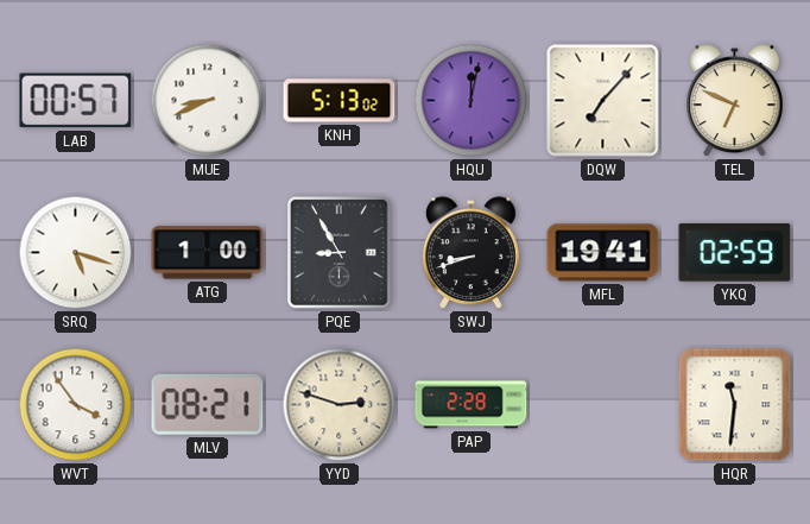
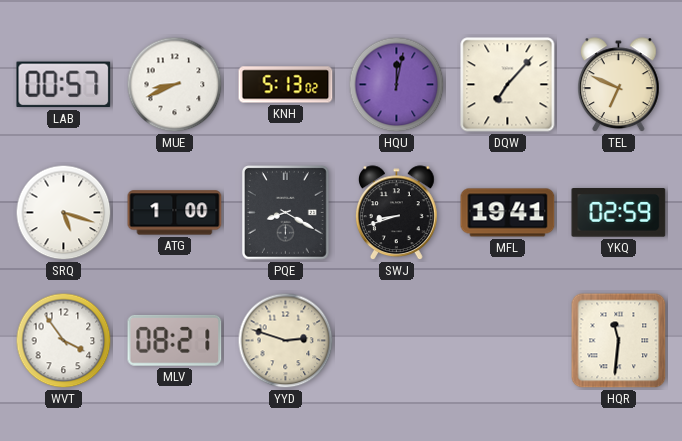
PQE: 8:55 -> 8:20
PAP: 2:28 -> none
